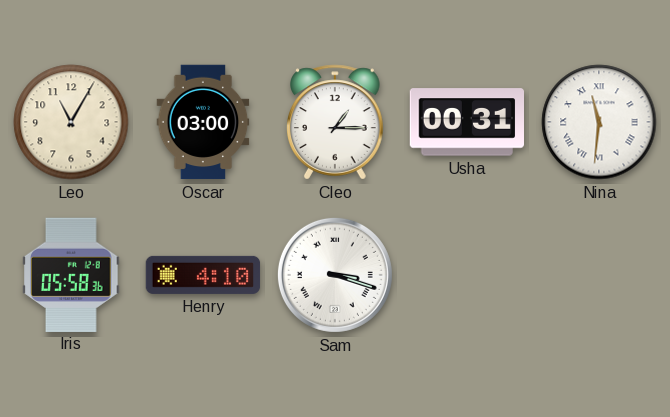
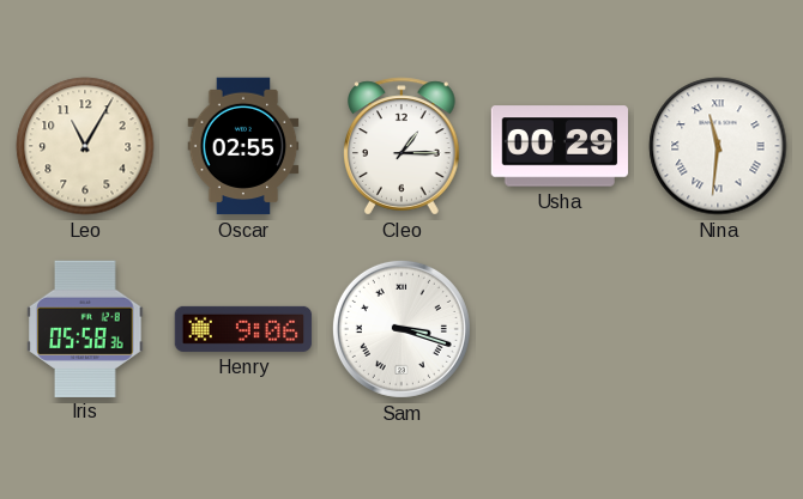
Oscar: 03:00 -> 02:55
Usha: 00:31 -> 00:29
Henry: 4:10 -> 9:06
